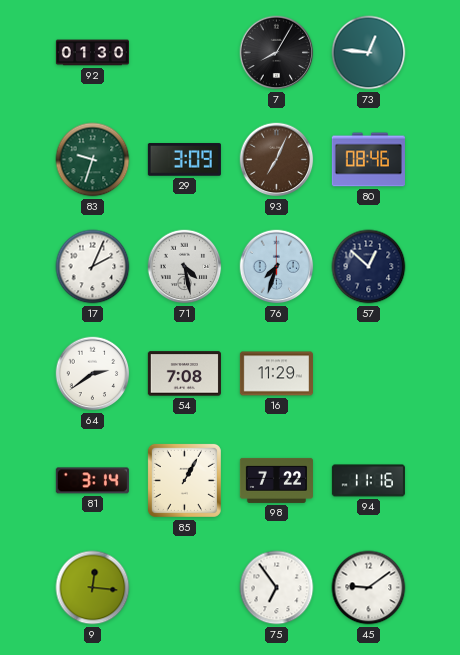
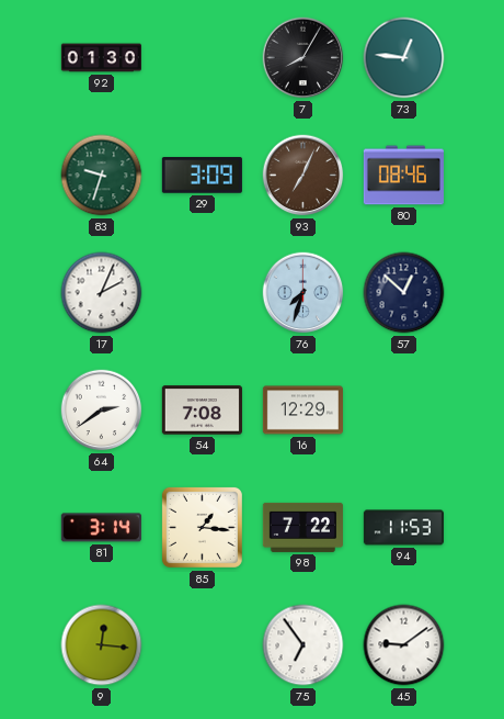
71: 4:28 -> none
16: 11:29 -> 12:29
85: 1:05 -> 1:16
94: 11:16 -> 11:53
